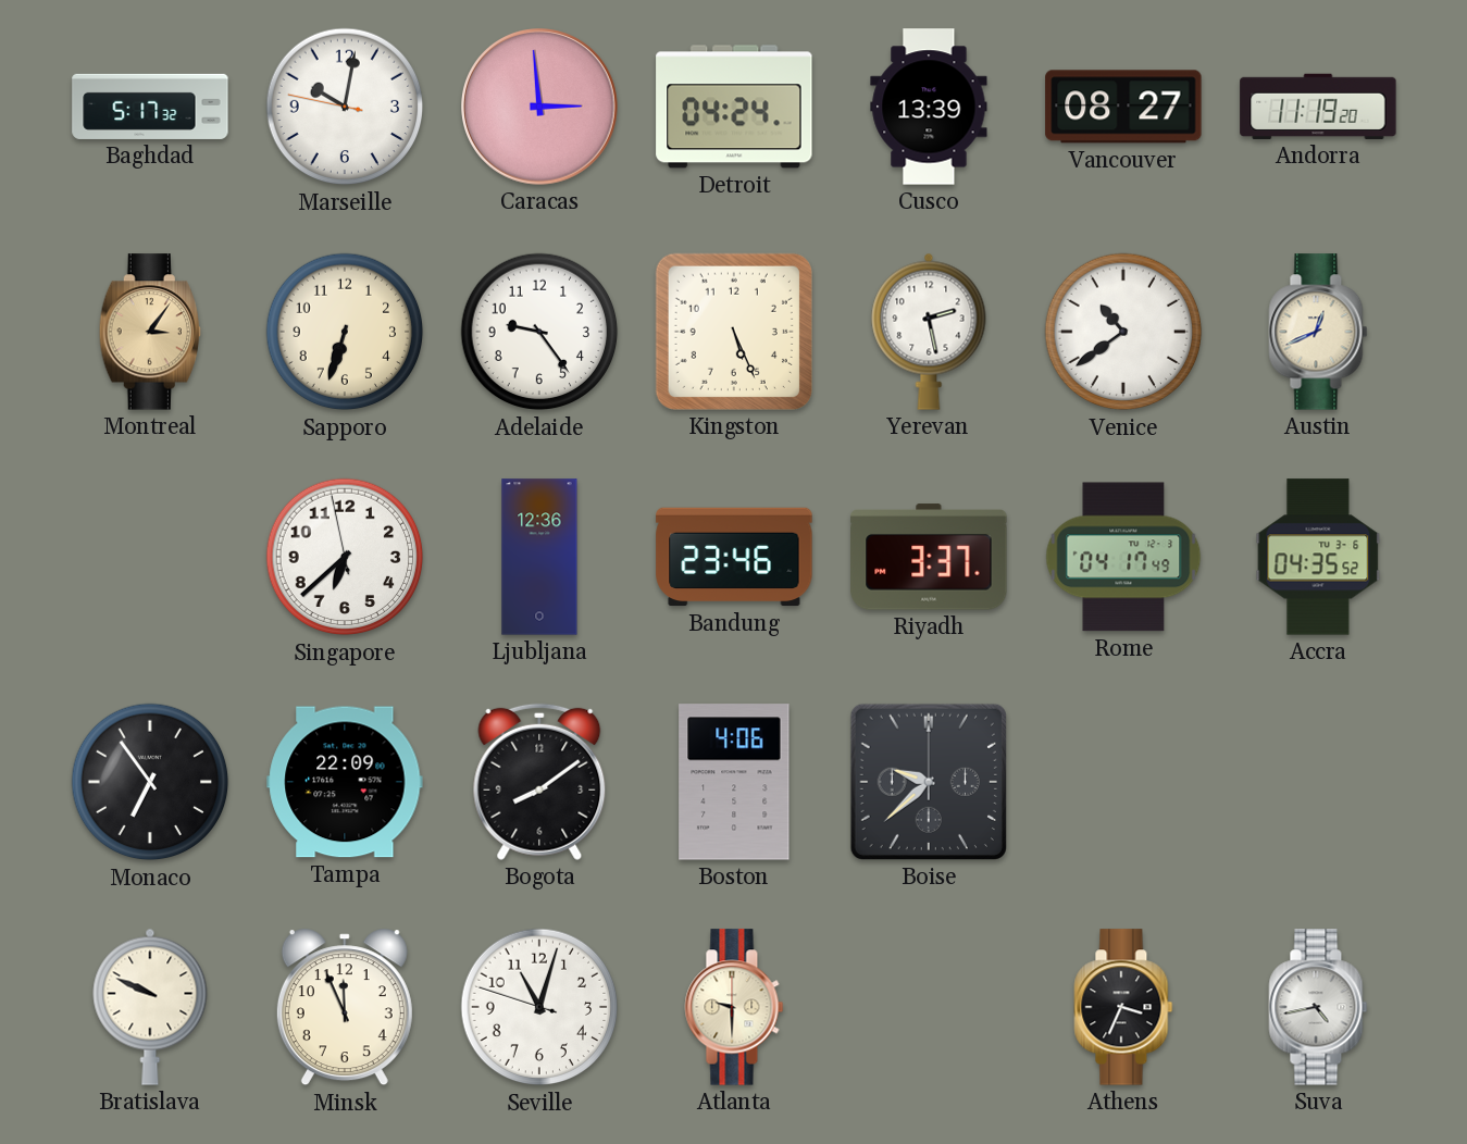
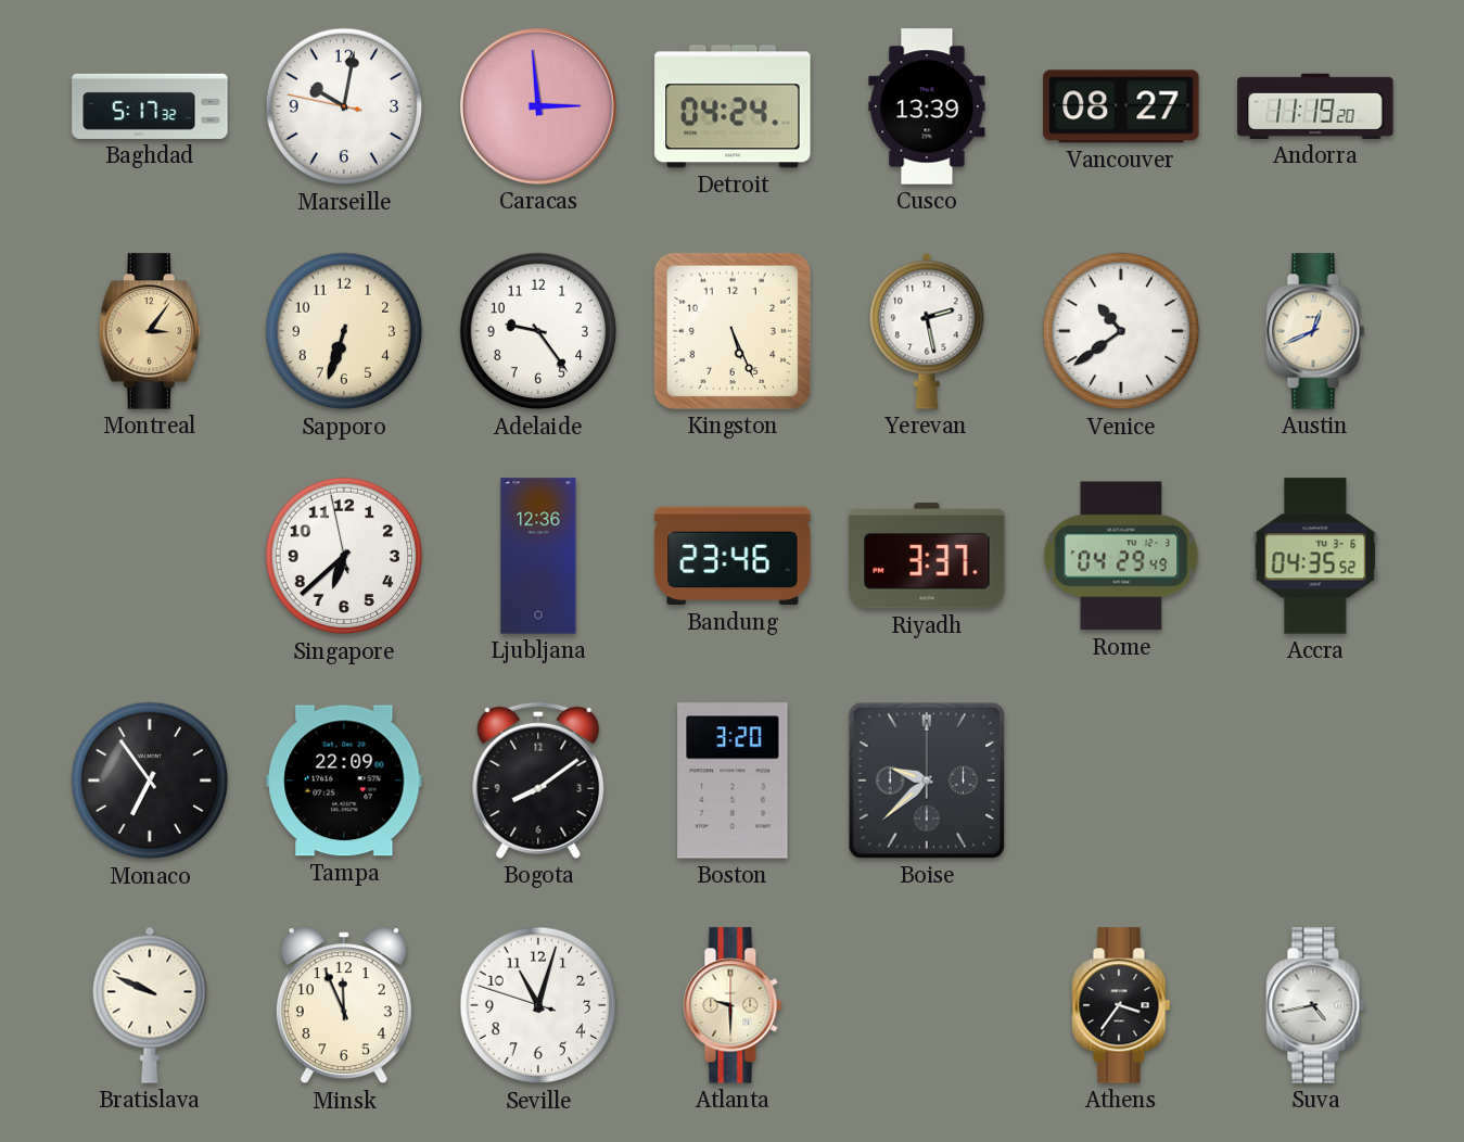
Rome: 04:17 -> 04:29
Boston: 4:06 -> 3:20
Athens: 3:34 -> 3:36
